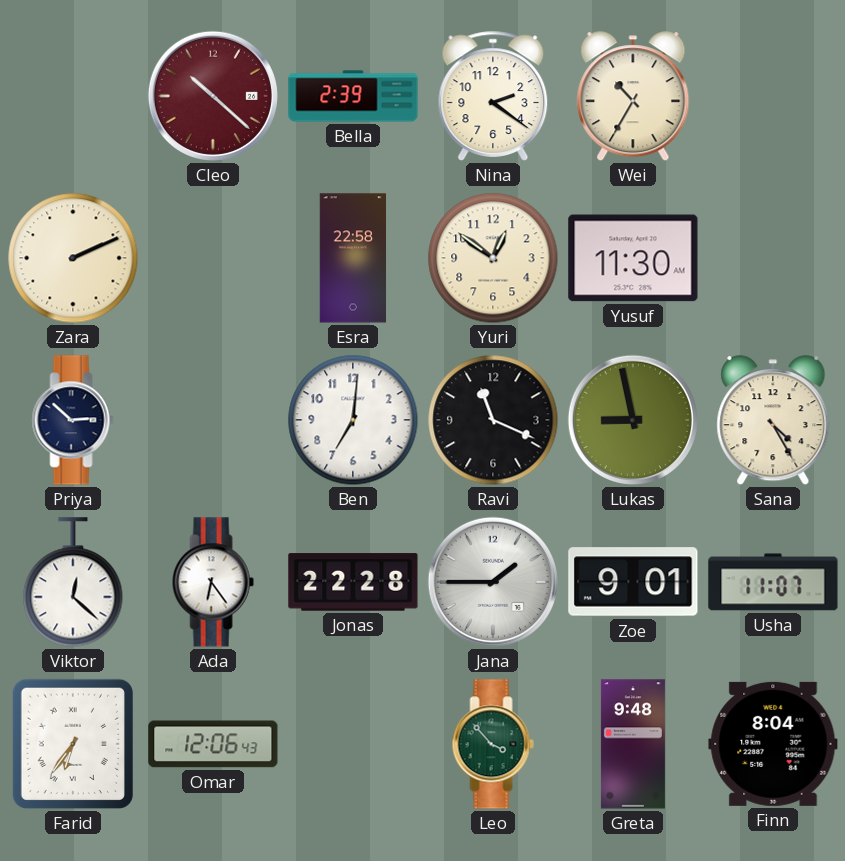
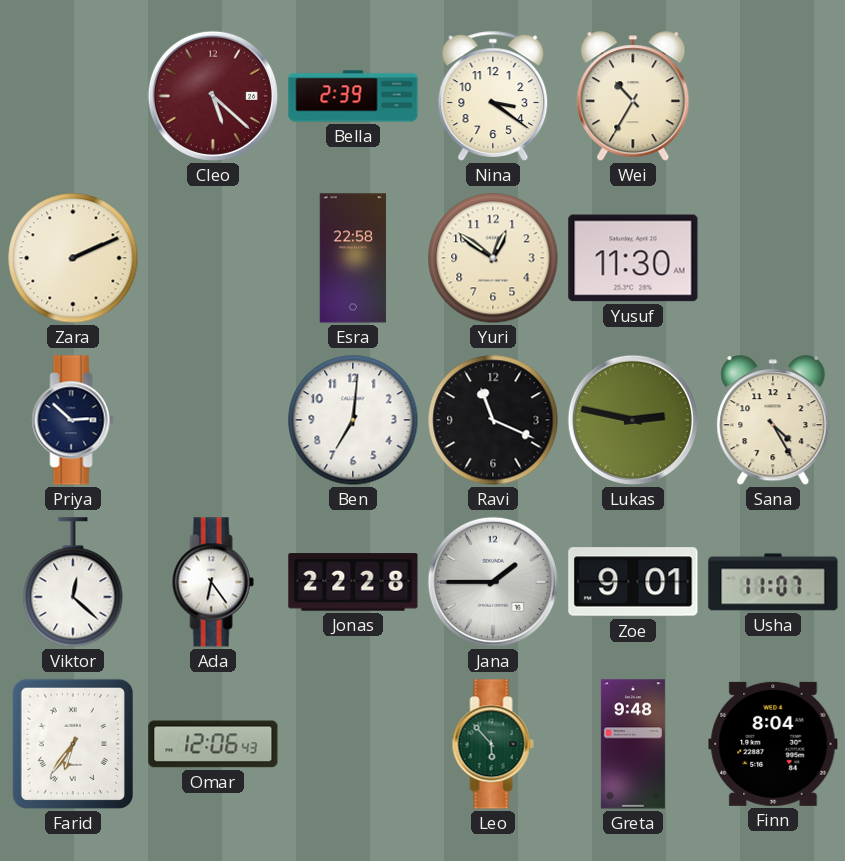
Cleo: 10:22 -> 5:22
Nina: 2:21 -> 3:21
Lukas: 8:58 -> 2:47
Leo: 3:53 -> 5:53
